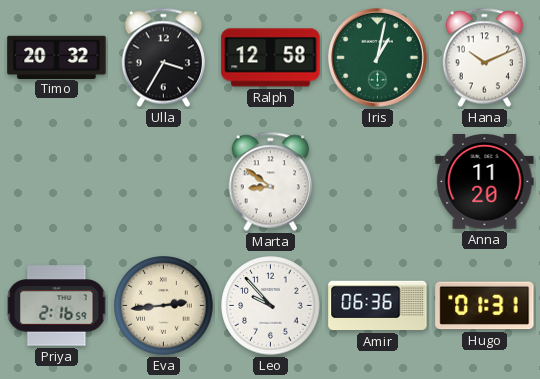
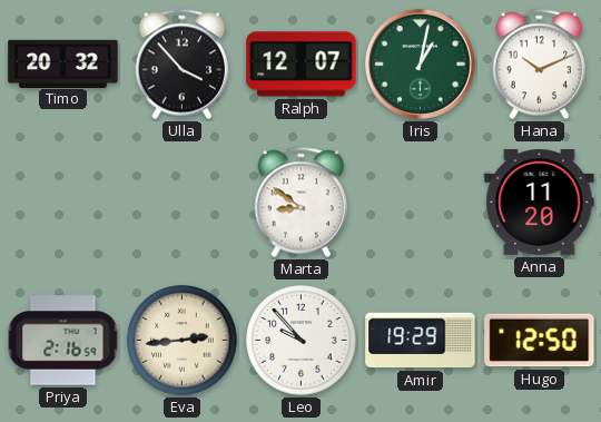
Ulla: 3:35 -> 3:53
Ralph: 12:58 -> 12:07
Amir: 06:36 -> 19:29
Hugo: 01:31 -> 12:50
